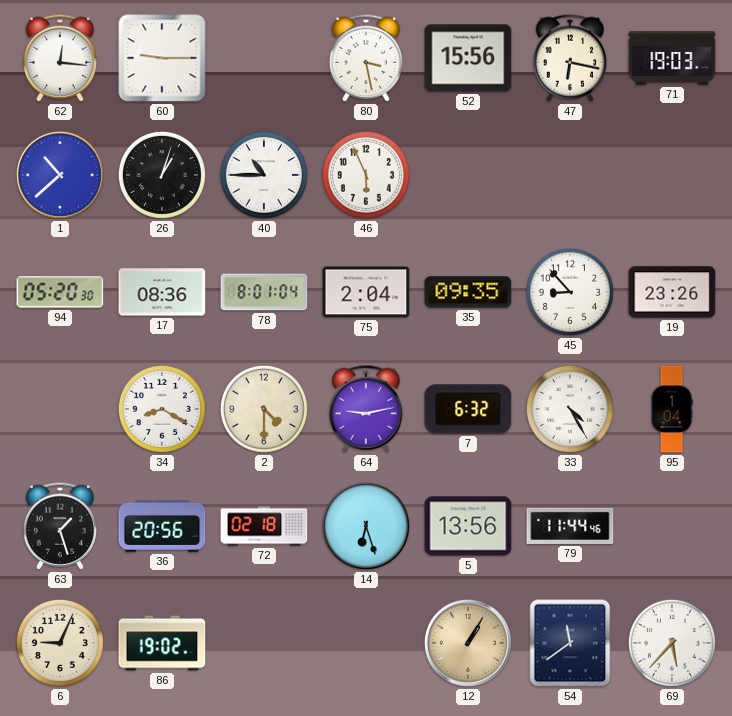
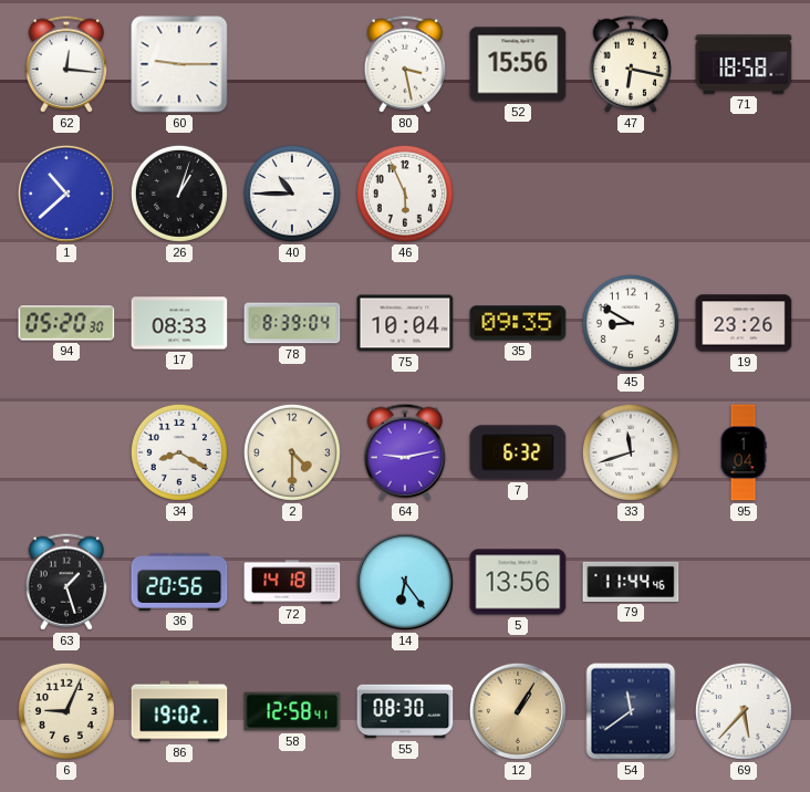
71: 19:03 -> 18:58
17: 08:36 -> 08:33
78: 8:01 -> 8:39
75: 2:04 -> 10:04
45: 8:53 -> 8:50
33: 4:25 -> 11:42
72: 02:18 -> 14:18
14: 6:27 -> 6:24
58: none -> 12:58
55: none -> 08:30
